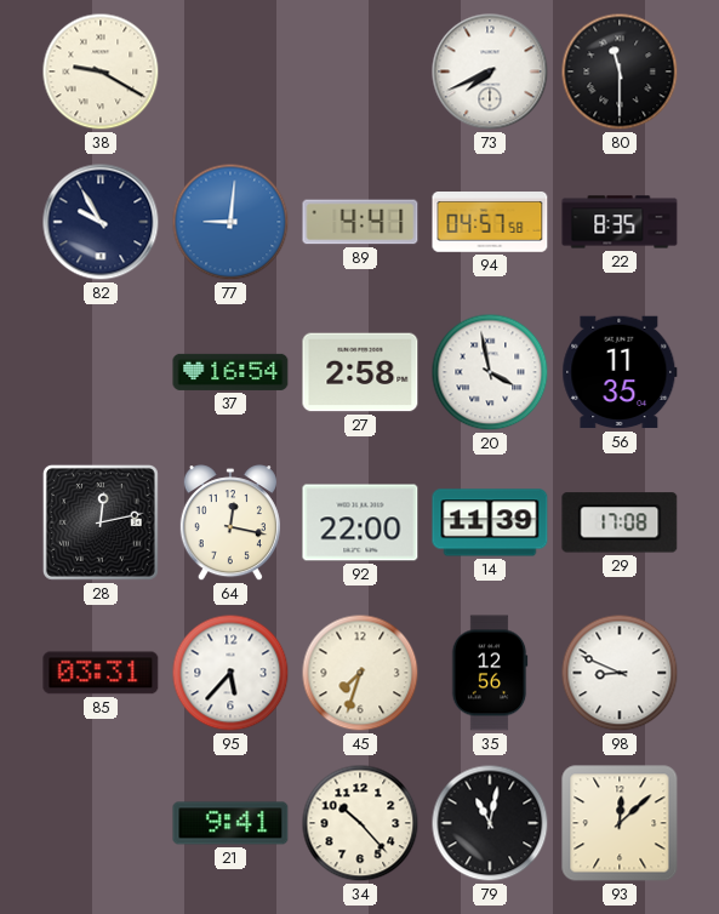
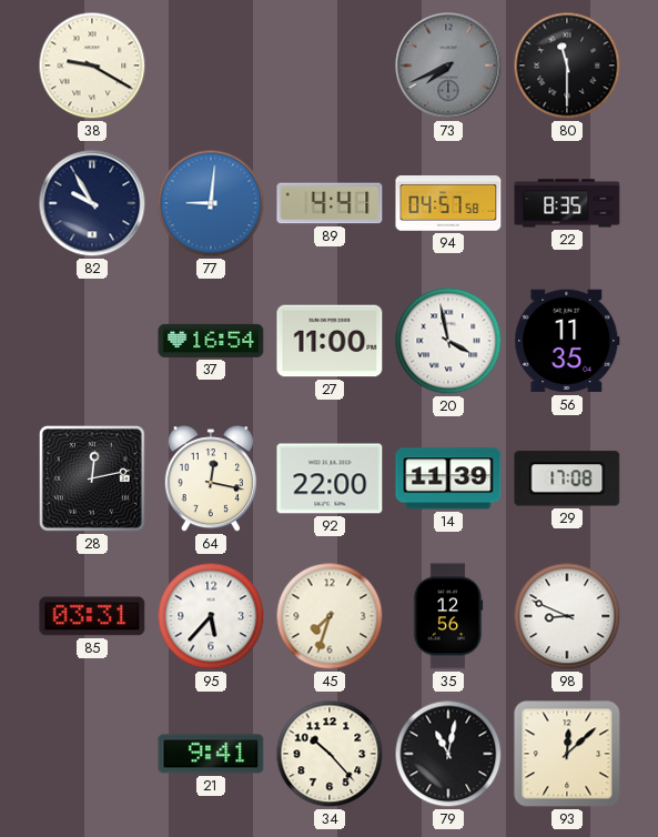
73 dial: white -> grey
27: 2:58 -> 11:00
